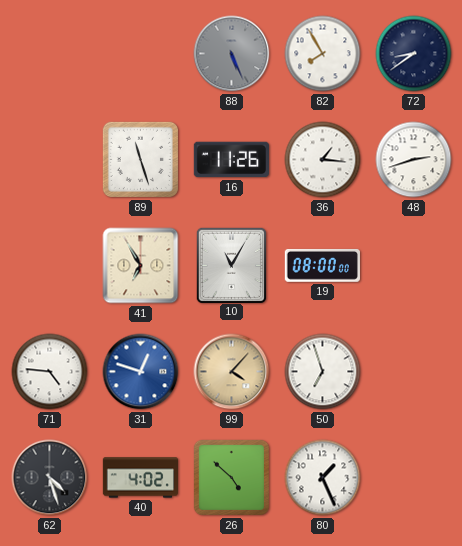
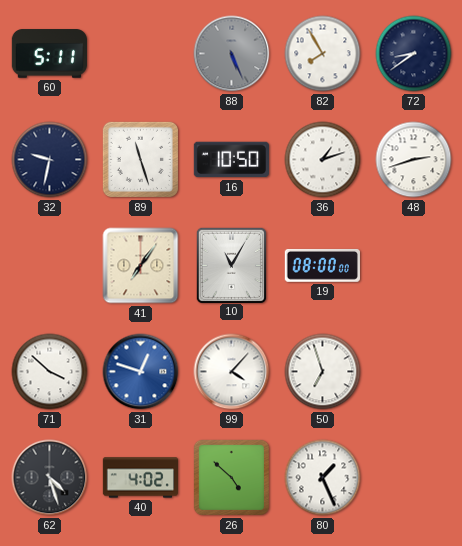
60: none -> 5:11
32: none -> 9:32
16: 11:26 -> 10:50
36: 1:16 -> 1:12
41: 6:55 -> 7:06
71: 4:46 -> 3:52
99 dial: champagne -> white
